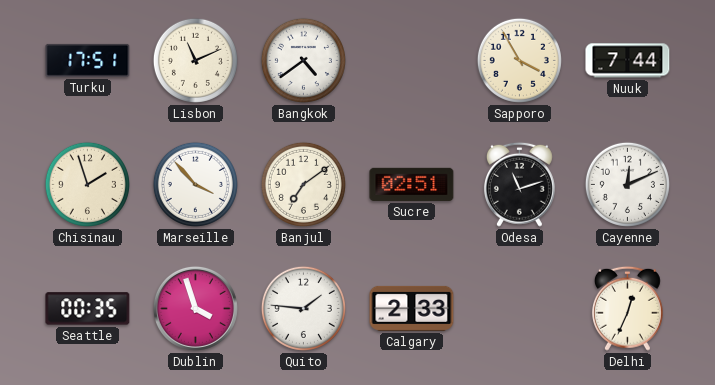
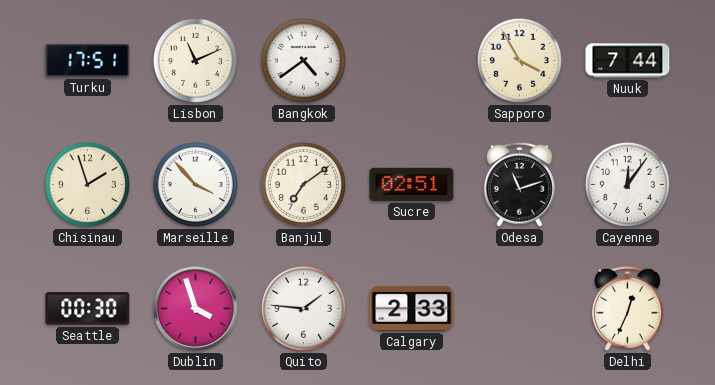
Cayenne: 12:11 -> 12:06
Seattle: 00:35 -> 00:30
